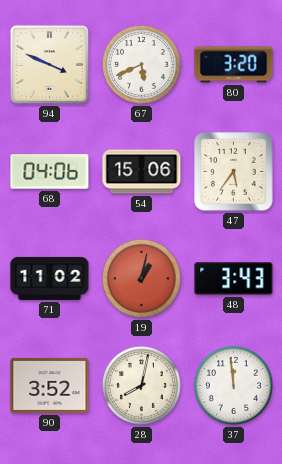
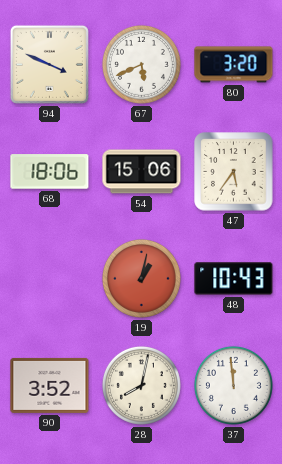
68: 04:06 -> 18:06
71: 11:02 -> none
48: 3:43 -> 10:43
